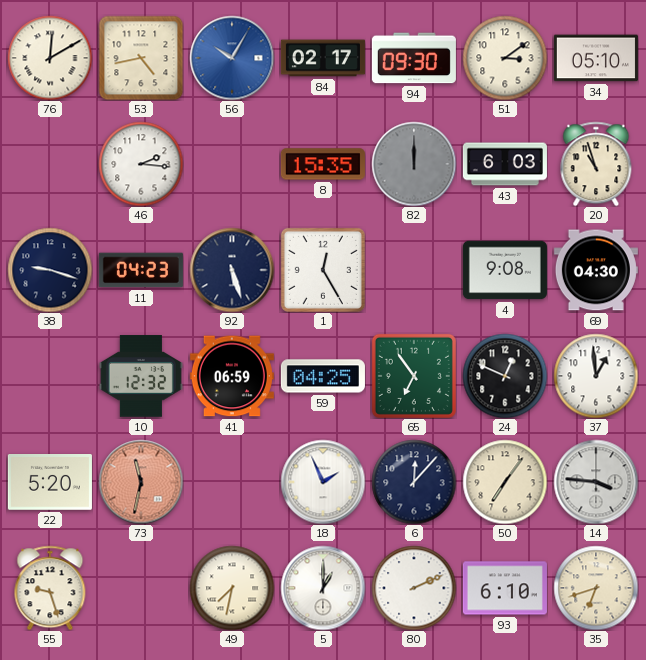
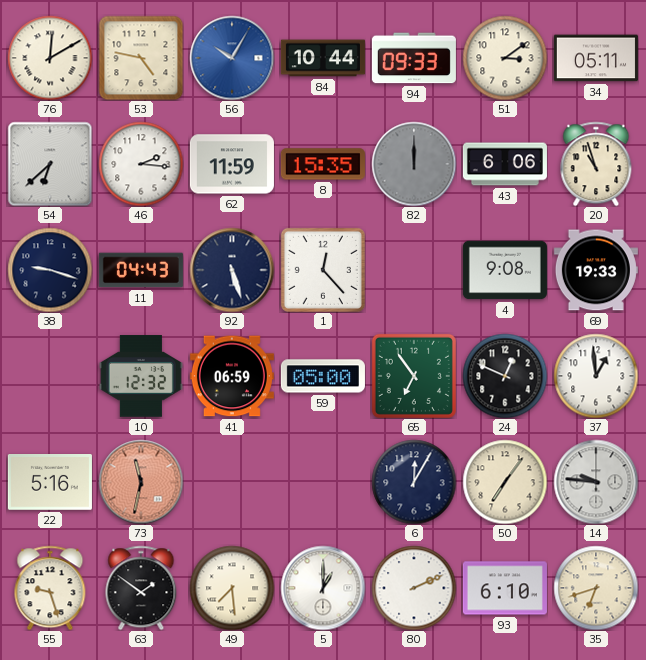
53: 4:43 -> 4:47
84: 02:17 -> 10:44
94: 09:30 -> 09:33
34: 05:10 -> 05:11
54: none -> 6:38
62: none -> 11:59
43: 6:03 -> 6:06
11: 04:23 -> 04:43
1: 12:25 -> 12:23
69: 04:30 -> 19:33
59: 04:25 -> 05:00
22: 5:20 -> 5:16
18: 1:56 -> none
6: 12:07 -> 12:05
14: 3:46 -> 9:46
63: none -> 1:51
49: 7:32 -> 7:29
